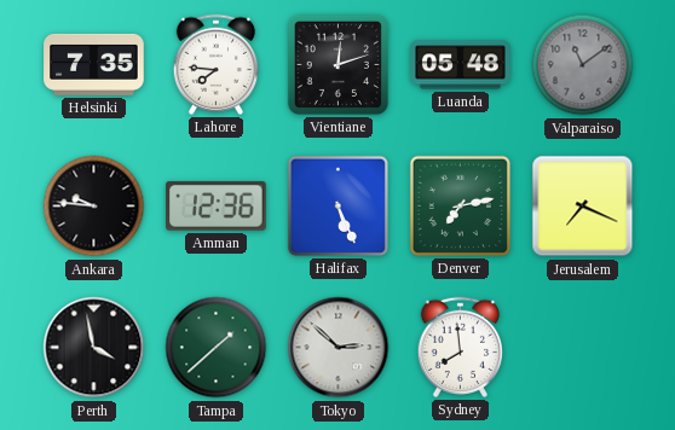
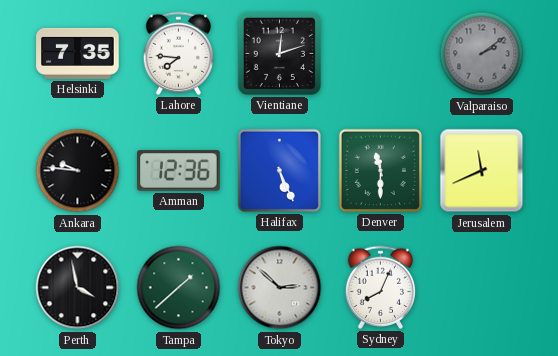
Luanda: 05:48 -> none
Valparaiso: 11:09 -> 2:09
Denver: 7:13 -> 11:30
Jerusalem: 7:19 -> 11:41
Sydney: 7:59 -> 8:04
